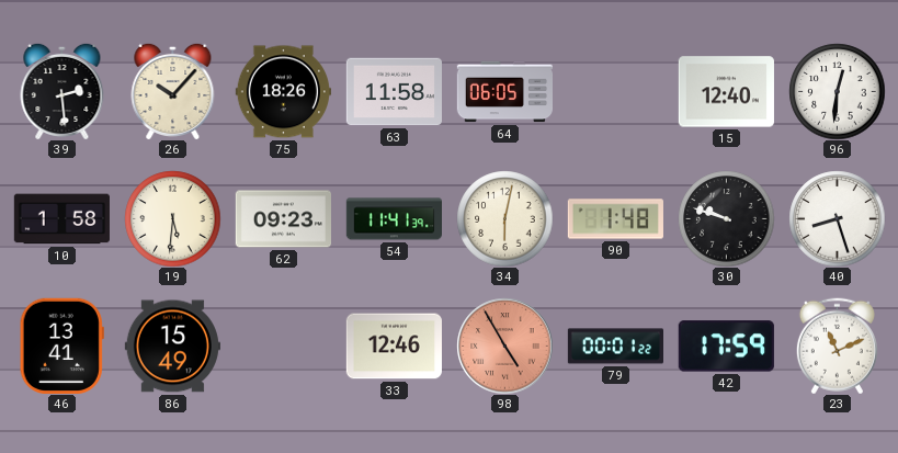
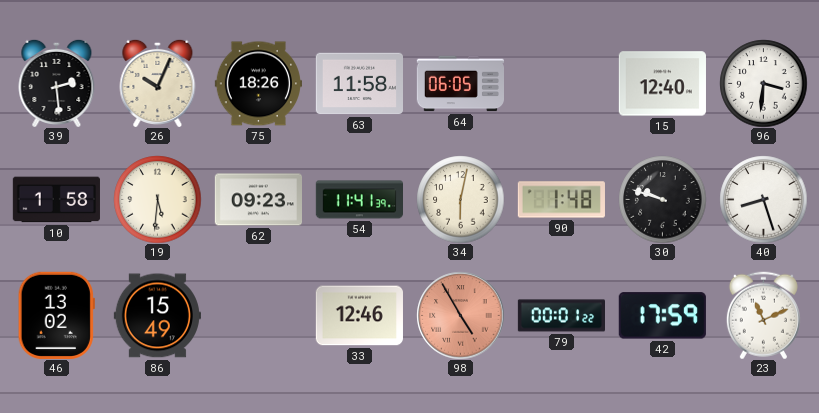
26: 10:07 -> 10:04
96: 12:31 -> 3:31
46: 13:41 -> 13:02
